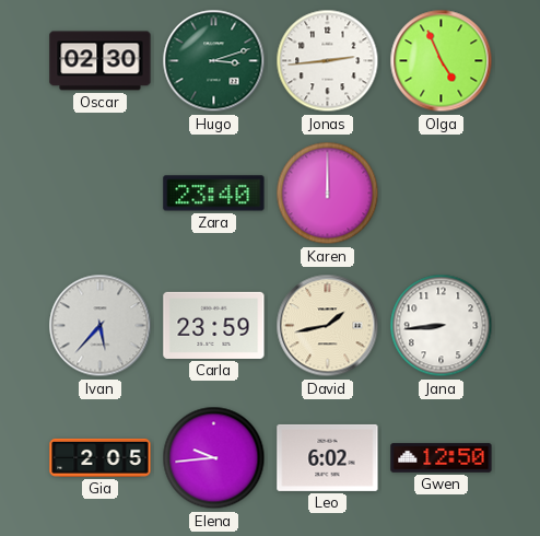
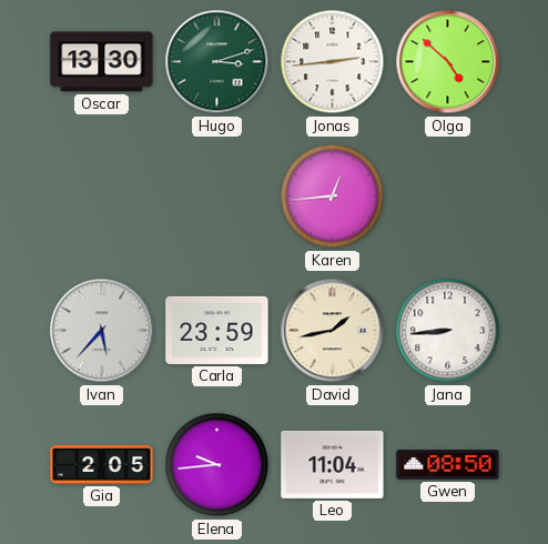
Oscar: 02:30 -> 13:30
Olga: 4:56 -> 4:52
Zara: 23:40 -> none
Karen: 12:00 -> 12:44
Leo: 6:02 -> 11:04
Gwen: 12:50 -> 08:50
